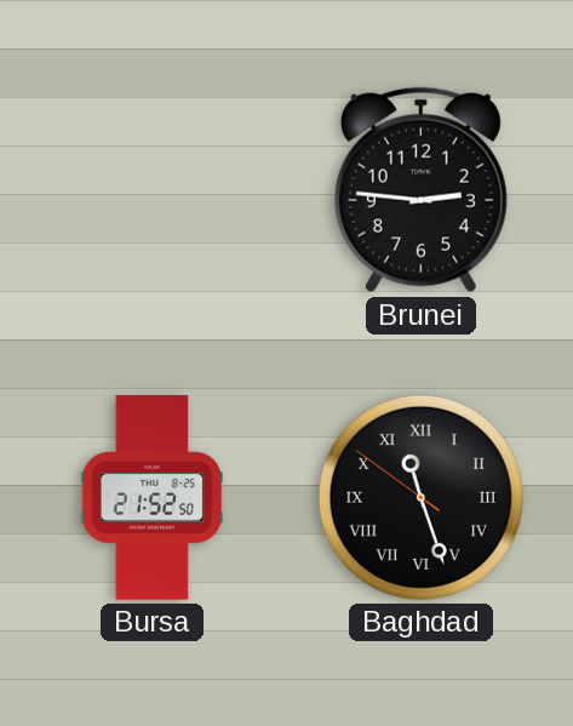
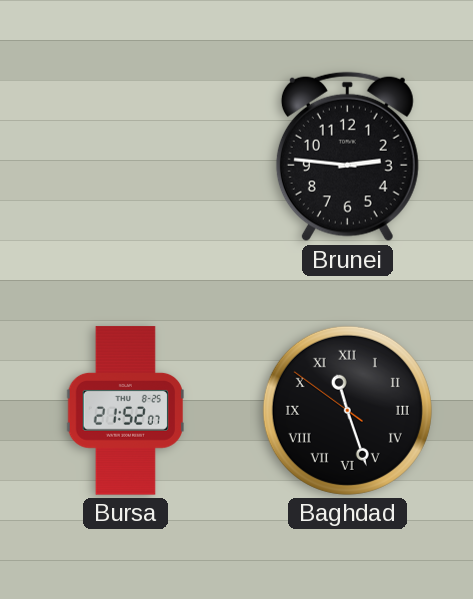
Bursa: 21:52:50 -> 21:52:07
